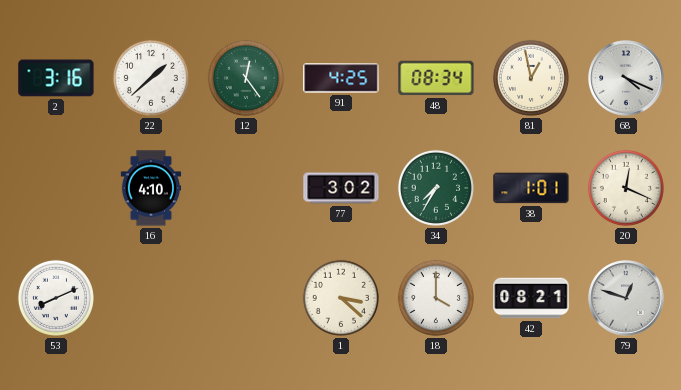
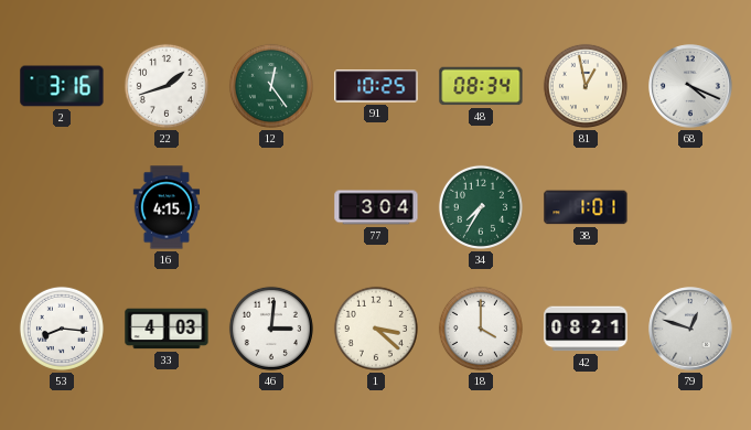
22: 1:38 -> 1:42
91: 4:25 -> 10:25
16: 4:10 -> 4:15
77: 3:02 -> 3:04
20: 12:19 -> none
53: 8:11 -> 8:16
33: none -> 4:03
46: none -> 3:01
